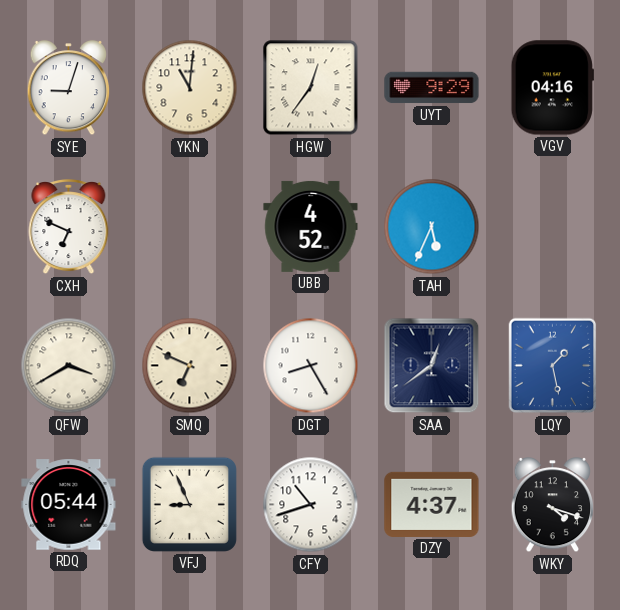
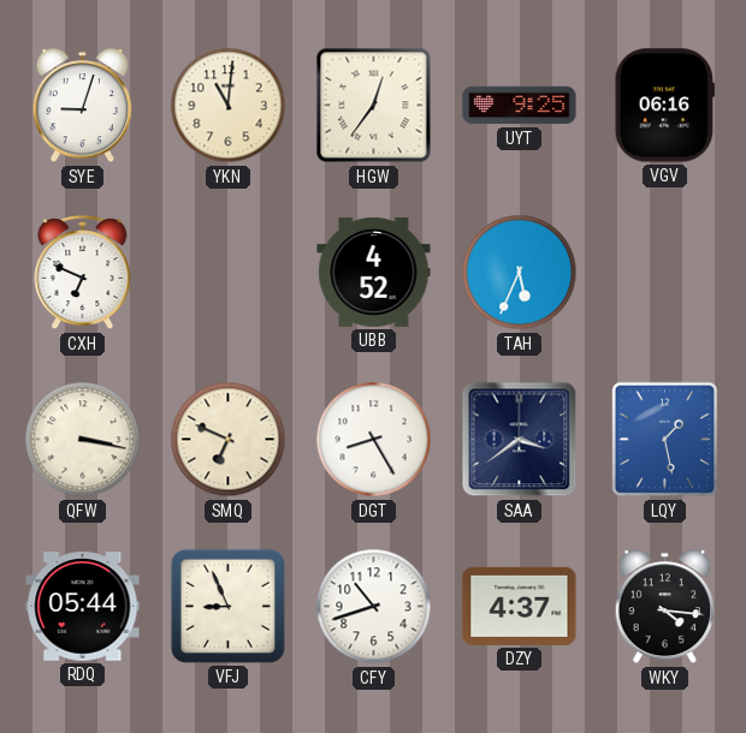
UYT: 9:29 -> 9:25
VGV: 04:16 -> 06:16
QFW: 3:40 -> 3:17
SAA: 12:39 -> 3:39
WKY: 4:18 -> 4:16
